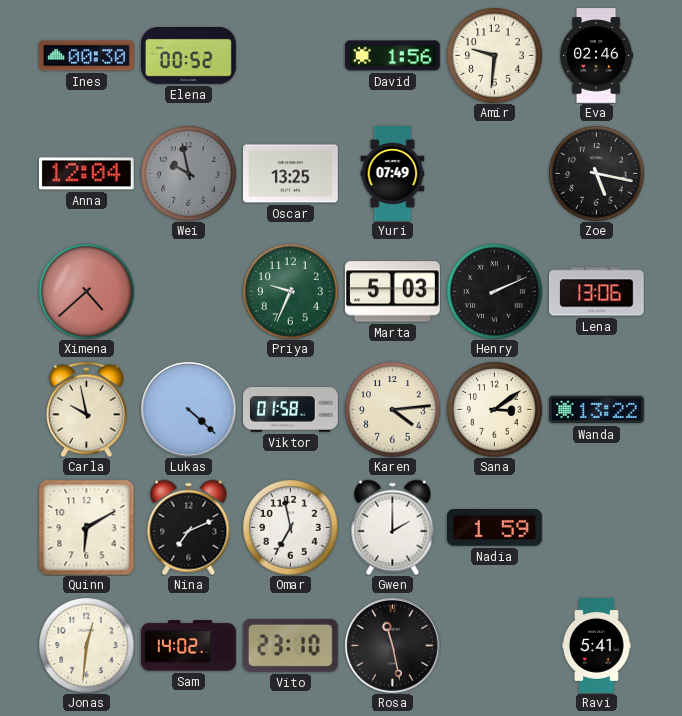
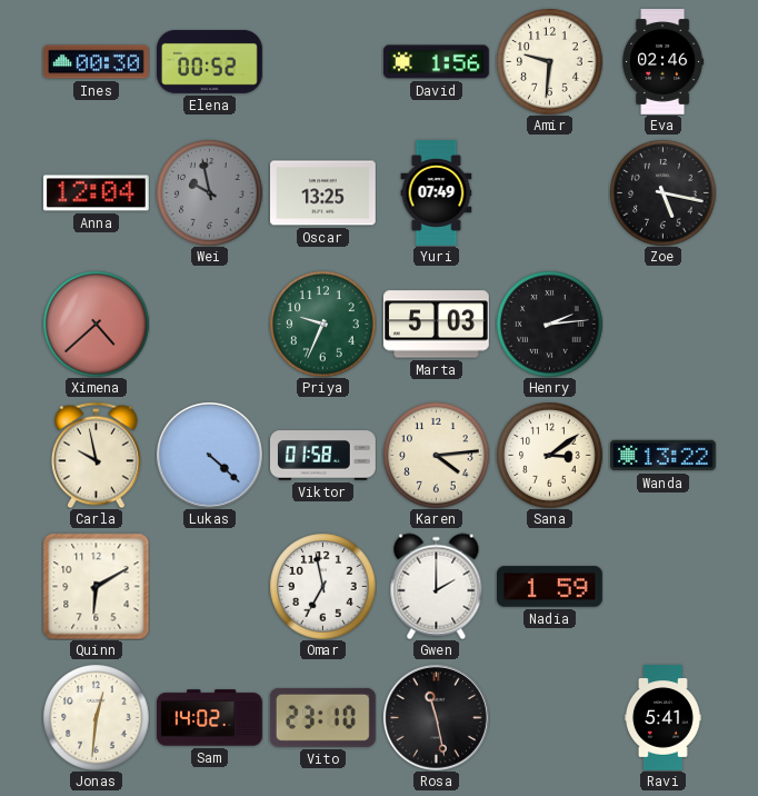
Henry: 2:11 -> 2:14
Lena: 13:06 -> none
Nina: 7:11 -> none
